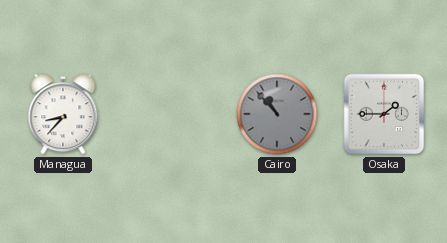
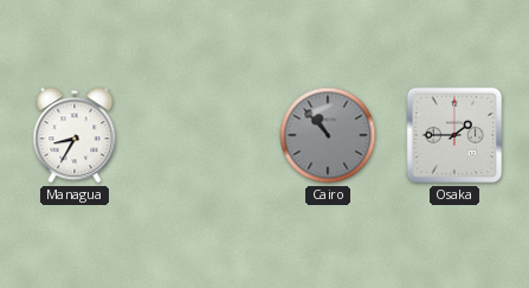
Managua: 8:37 -> 8:35
